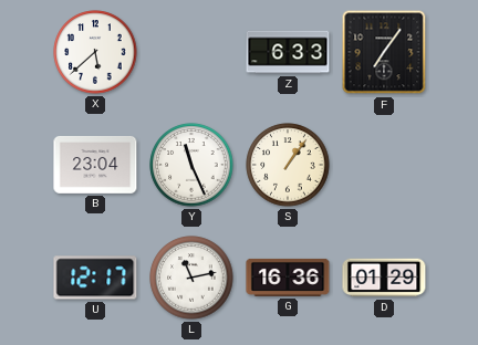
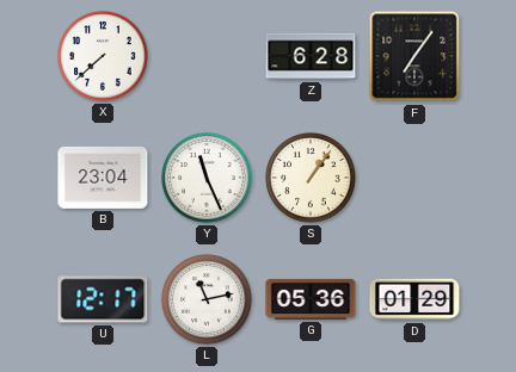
X: 5:38 -> 7:38
Z: 6:33 -> 6:28
G: 16:36 -> 05:36
